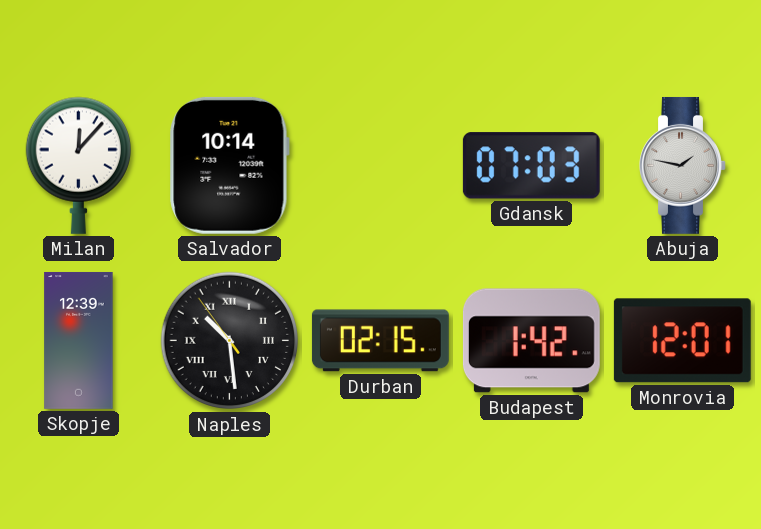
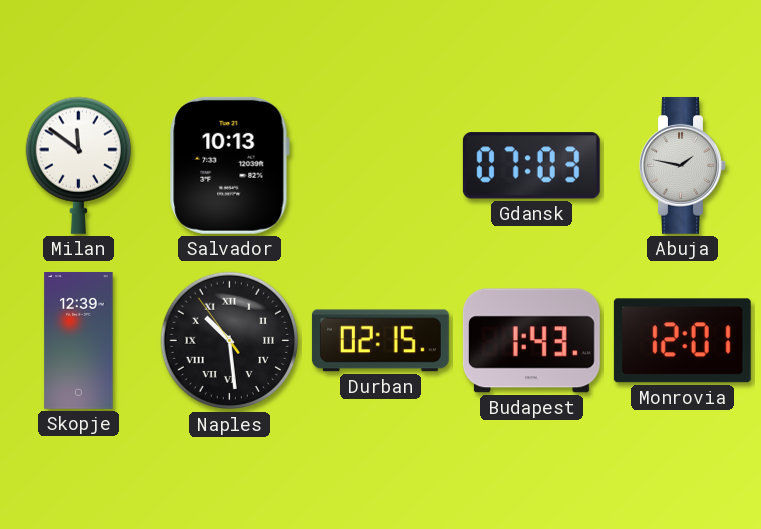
Milan: 12:07 -> 11:51
Salvador: 10:14 -> 10:13
Budapest: 1:42 -> 1:43
